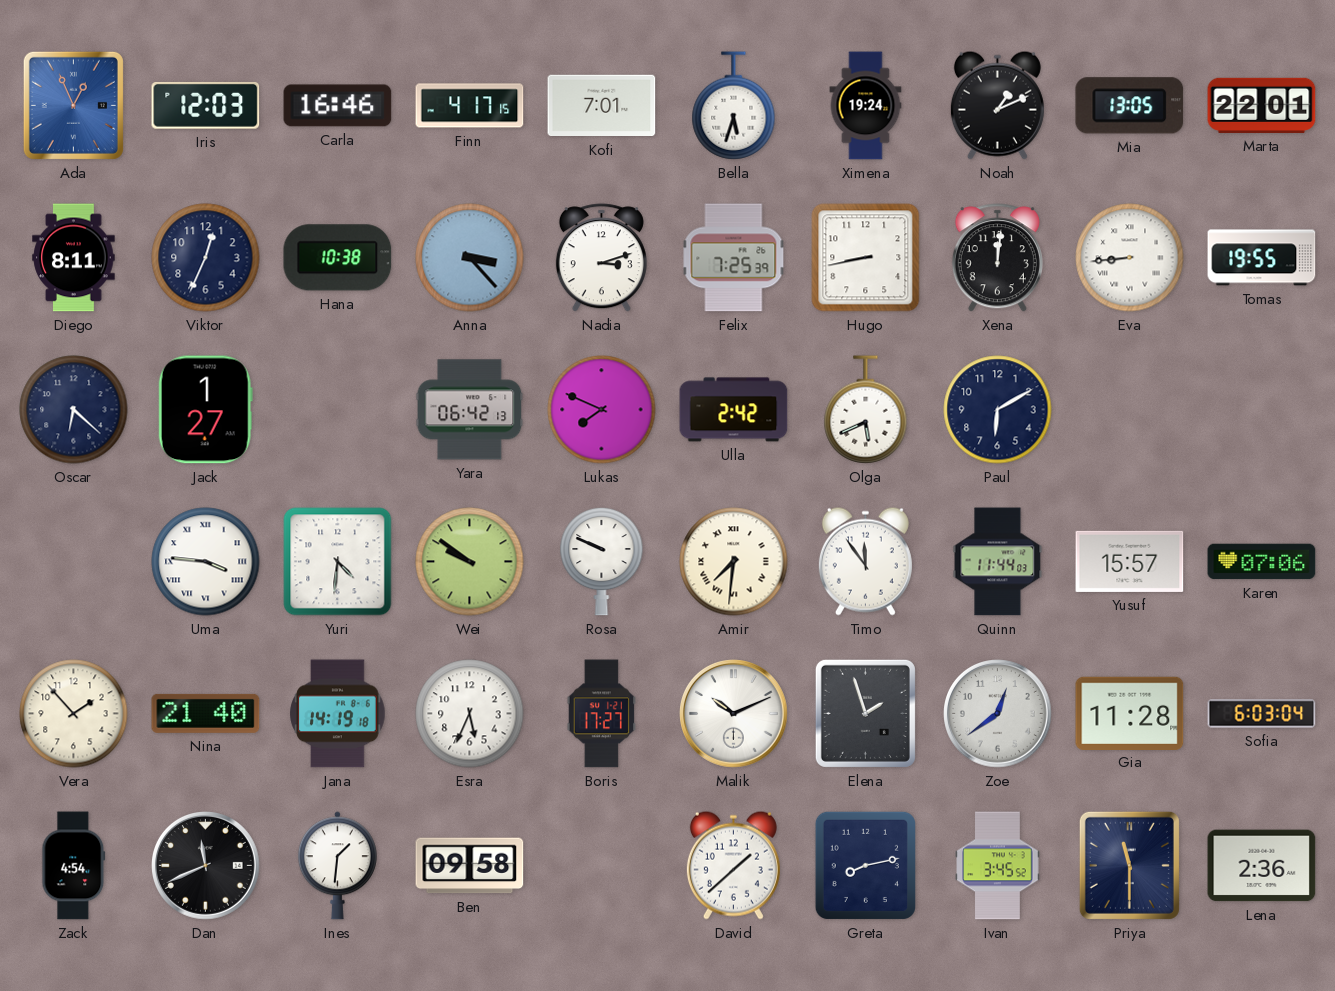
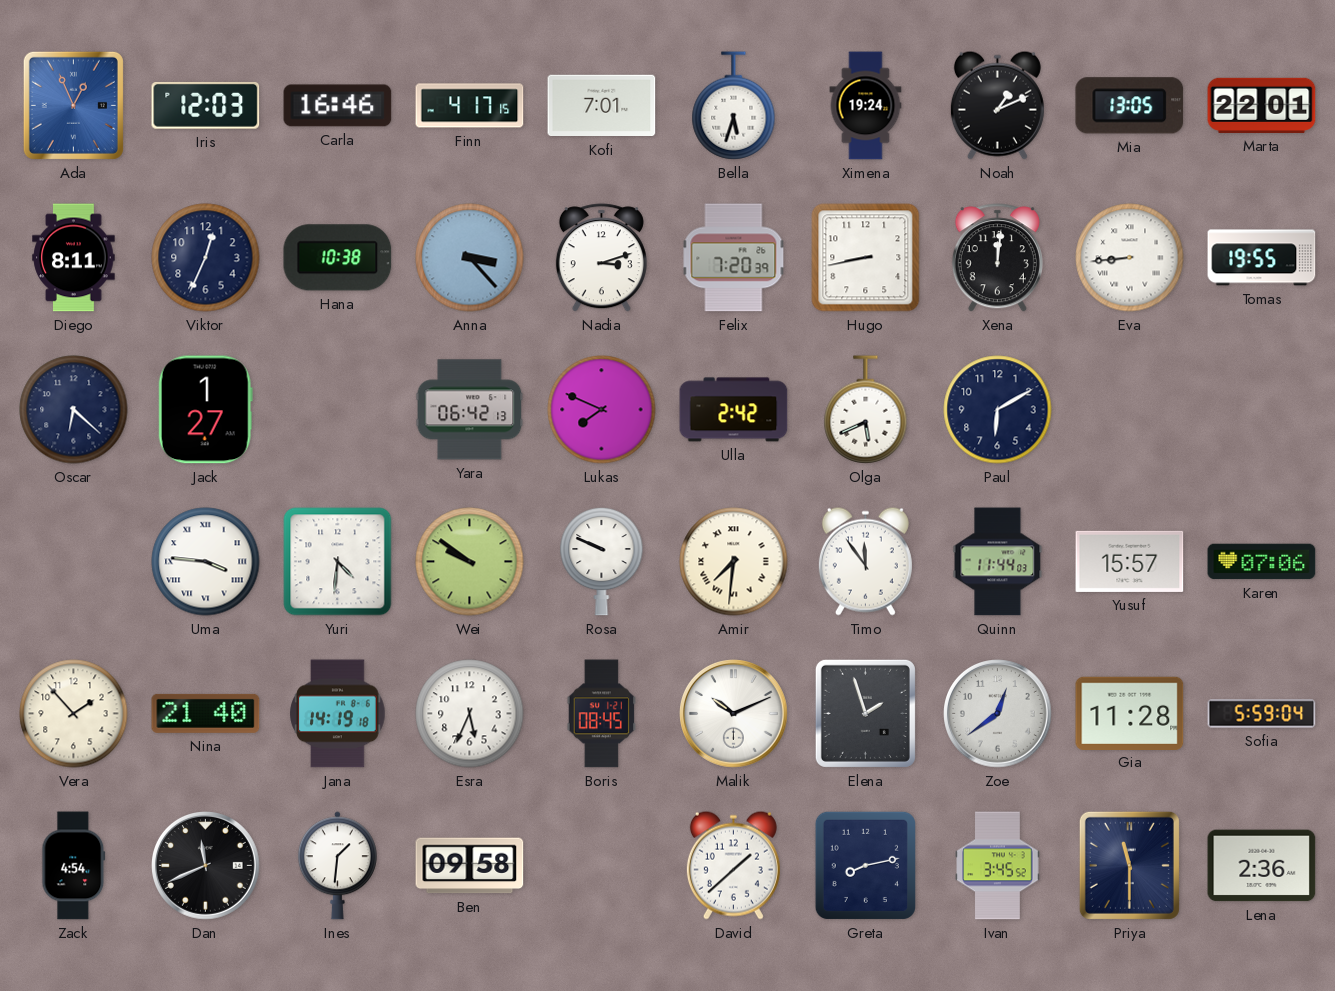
Felix: 7:25 -> 7:20
Boris: 17:27 -> 08:45
Sofia: 6:03 -> 5:59
